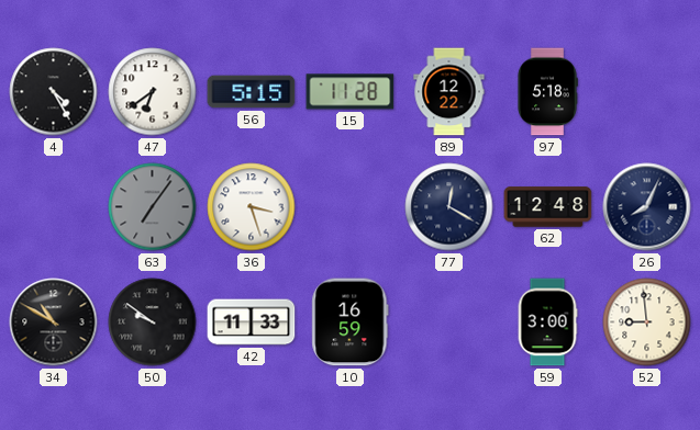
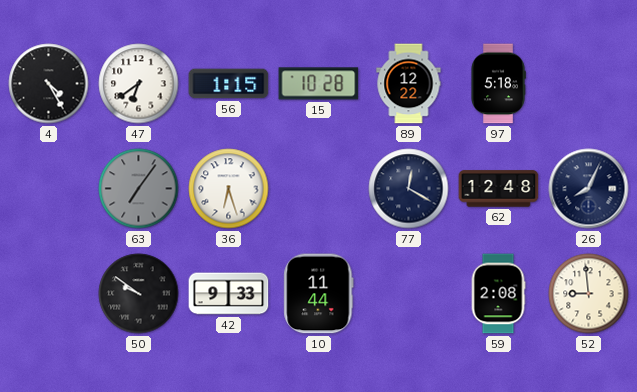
56: 5:15 -> 1:15
15: 11:28 -> 10:28
36: 3:27 -> 6:27
34: 10:50 -> none
42: 11:33 -> 9:33
10: 16:59 -> 11:44
59: 3:00 -> 2:08
